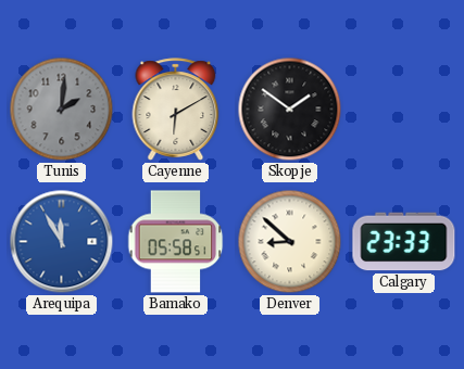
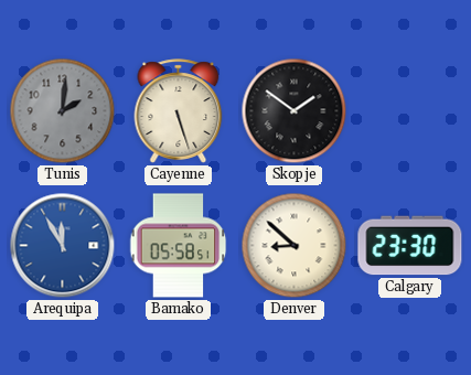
Cayenne: 6:10 -> 5:27
Calgary: 23:33 -> 23:30
